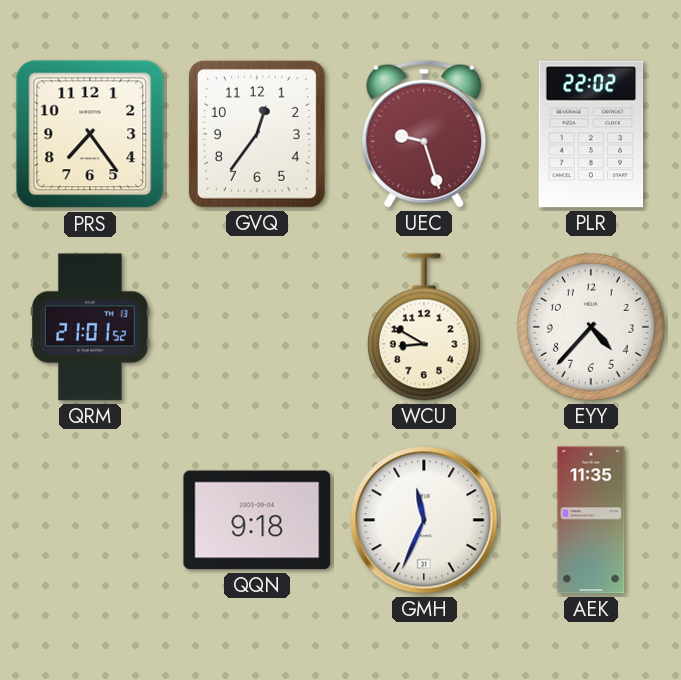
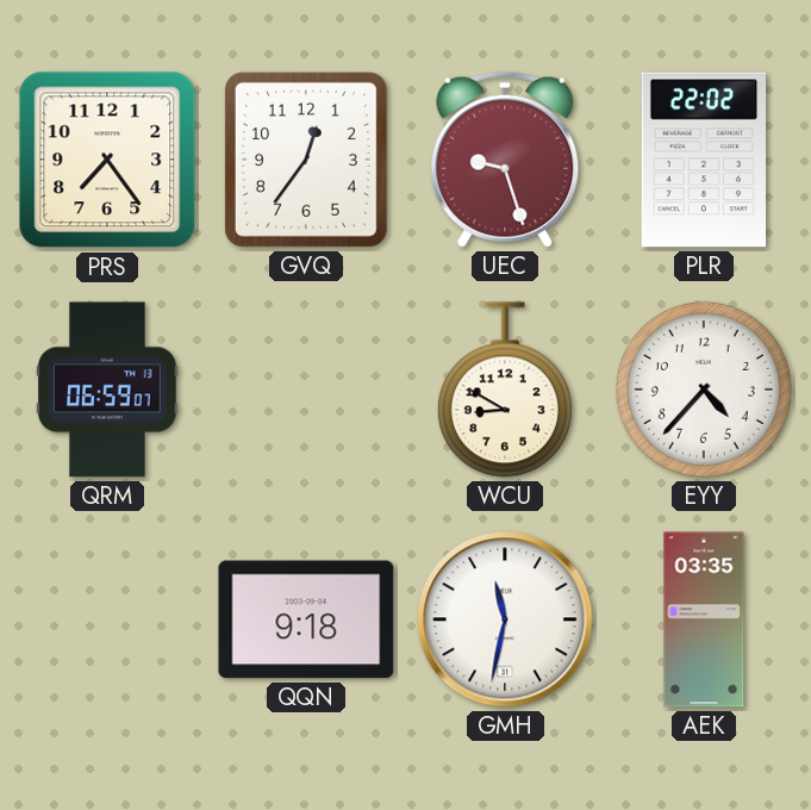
QRM: 21:01 -> 06:59
GMH: 11:34 -> 11:32
AEK: 11:35 -> 03:35
